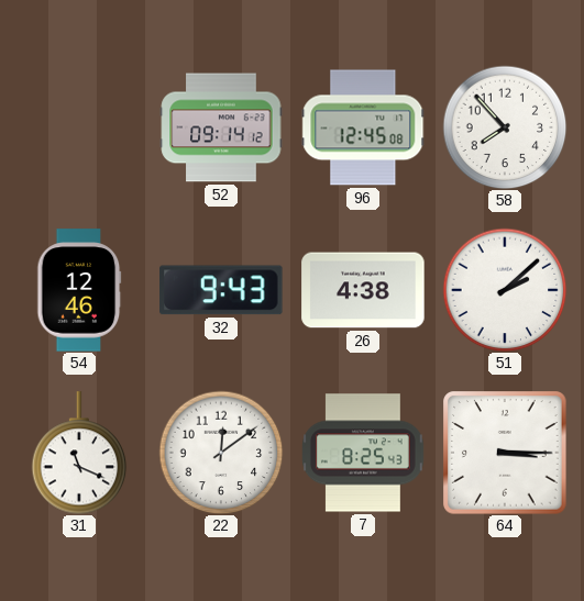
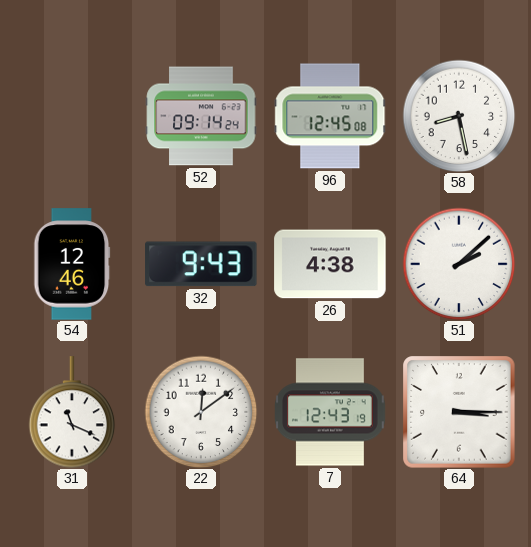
52: 09:14:12 -> 09:14:24
58: 7:53 -> 8:28
7: 8:25 -> 12:43
